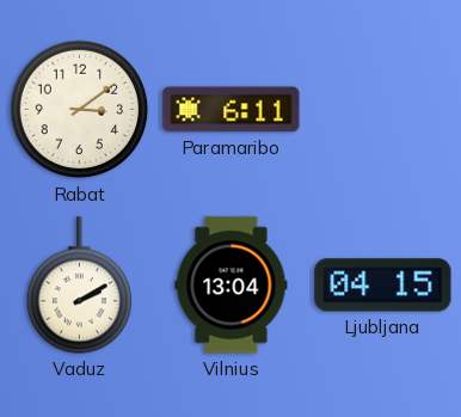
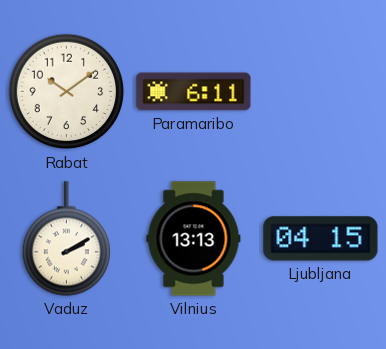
Rabat: 3:09 -> 10:09
Vilnius: 13:04 -> 13:13
